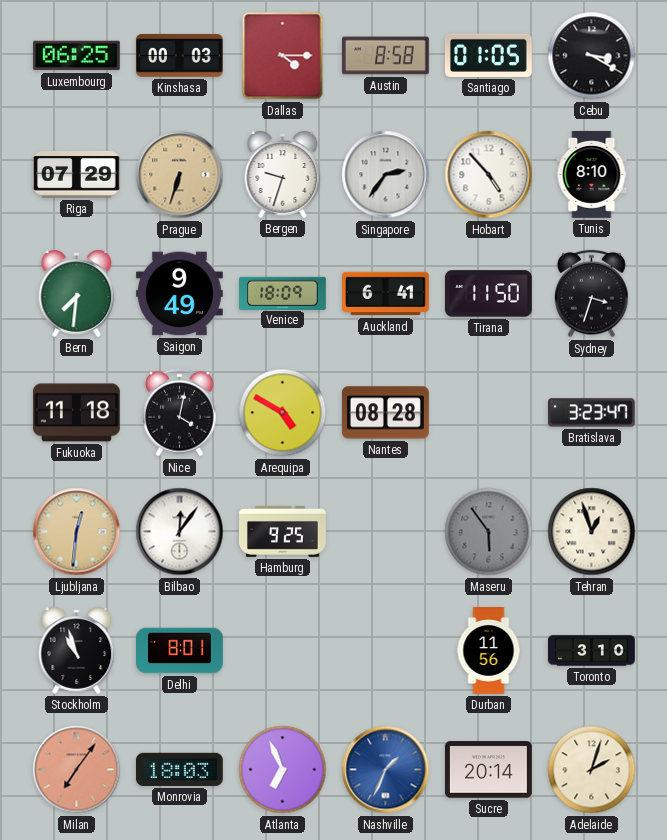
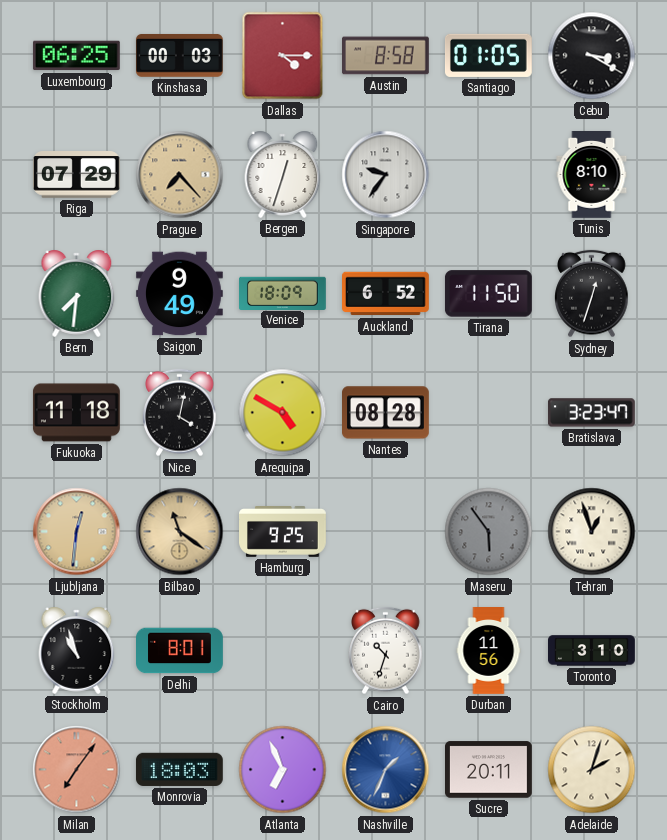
Prague: 6:33 -> 7:23
Bergen: 9:33 -> 12:33
Singapore: 2:36 -> 9:36
Hobart: 4:53 -> none
Auckland: 6:41 -> 6:52
Sydney: 3:33 -> 12:33
Bilbao: 12:06 -> 11:21
Bilbao dial: white -> champagne
Cairo: none -> 10:33
Sucre: 20:14 -> 20:11
